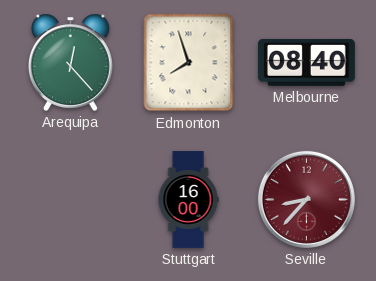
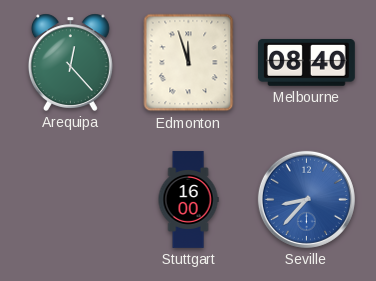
Edmonton: 7:57 -> 11:57
Seville dial: burgundy -> blue
